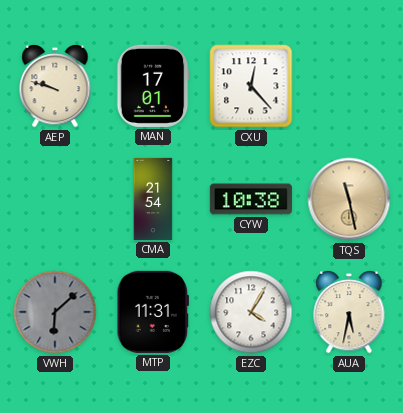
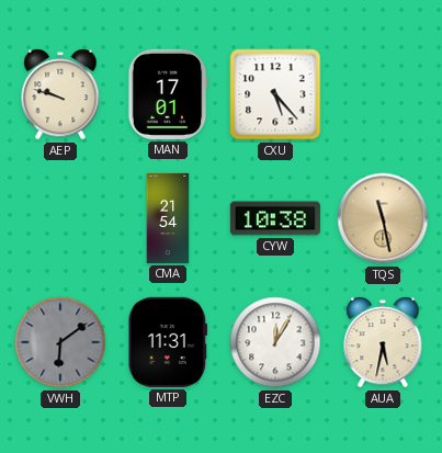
CXU: 12:23 -> 5:23
VWH: 6:08 -> 6:09
EZC: 4:05 -> 12:05
